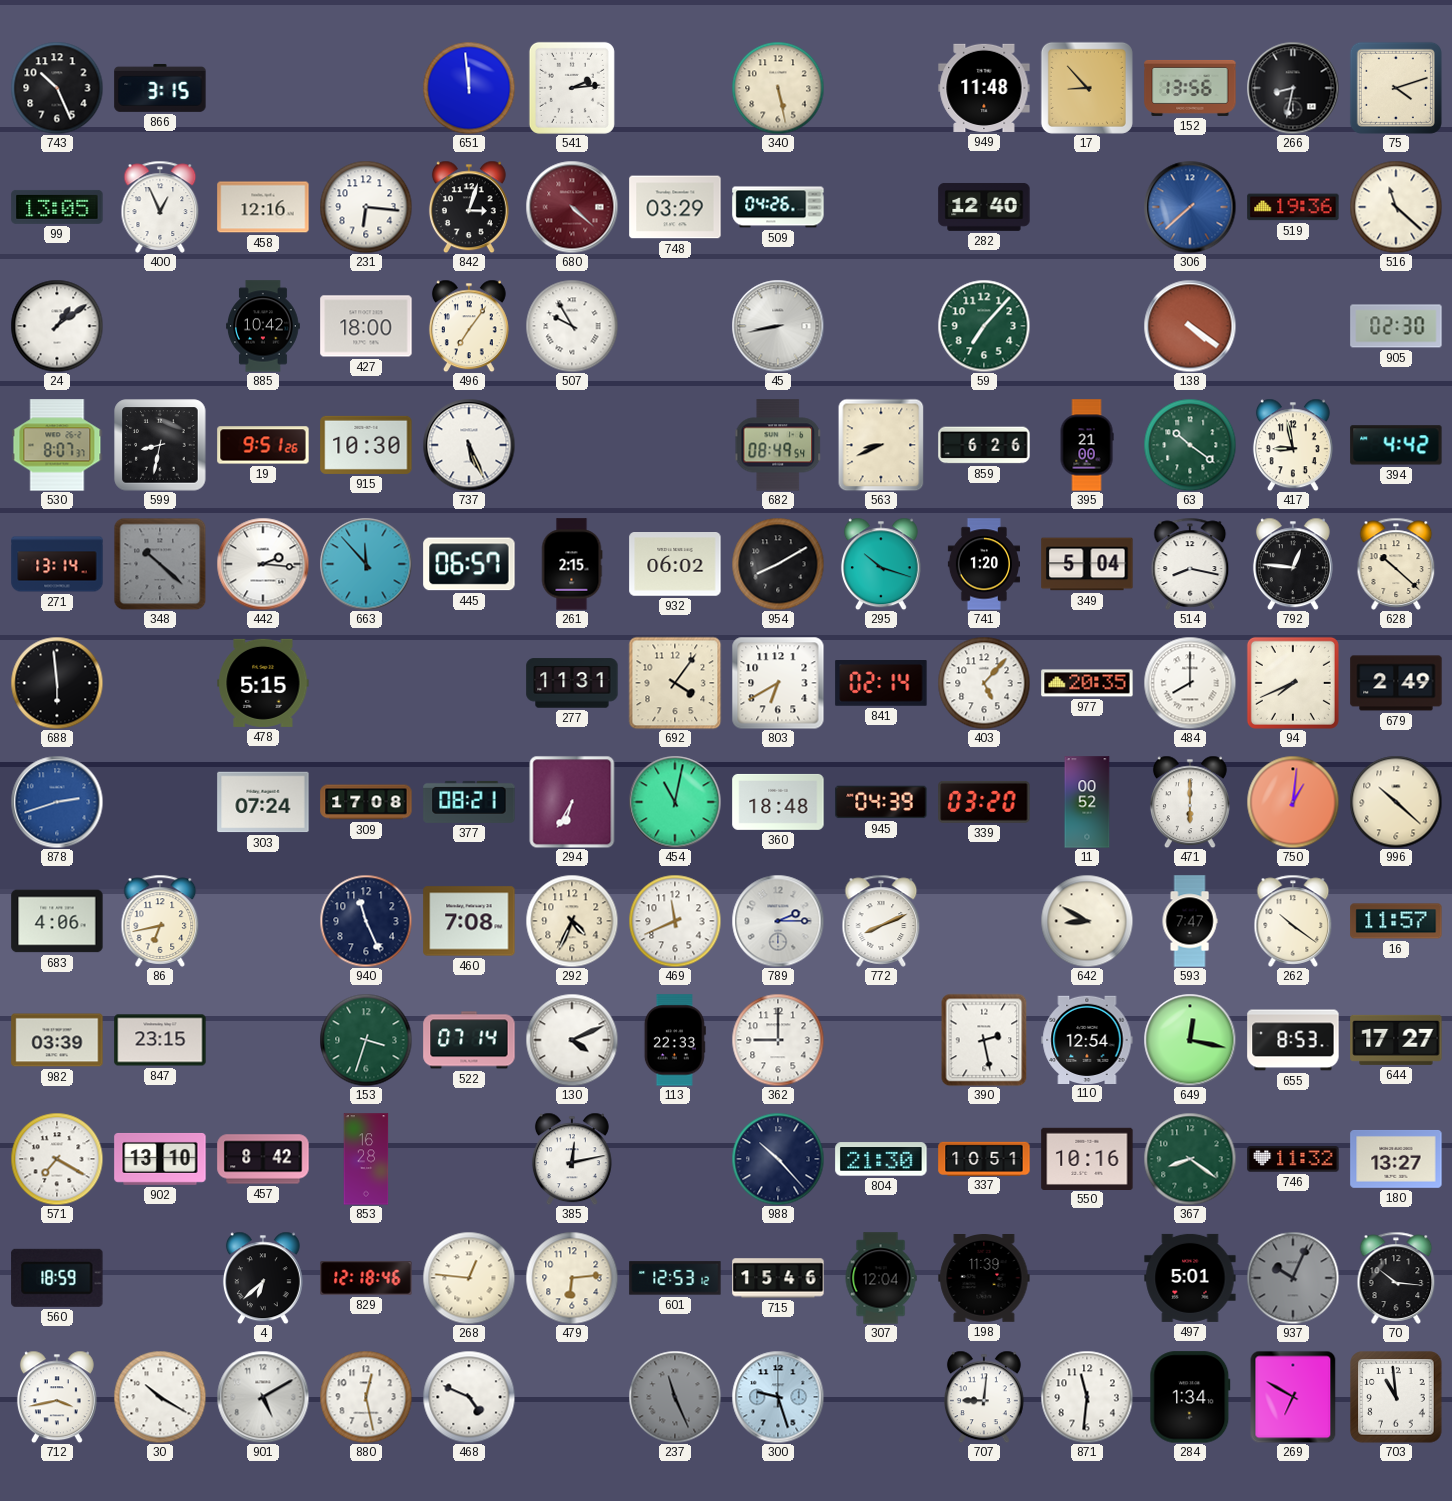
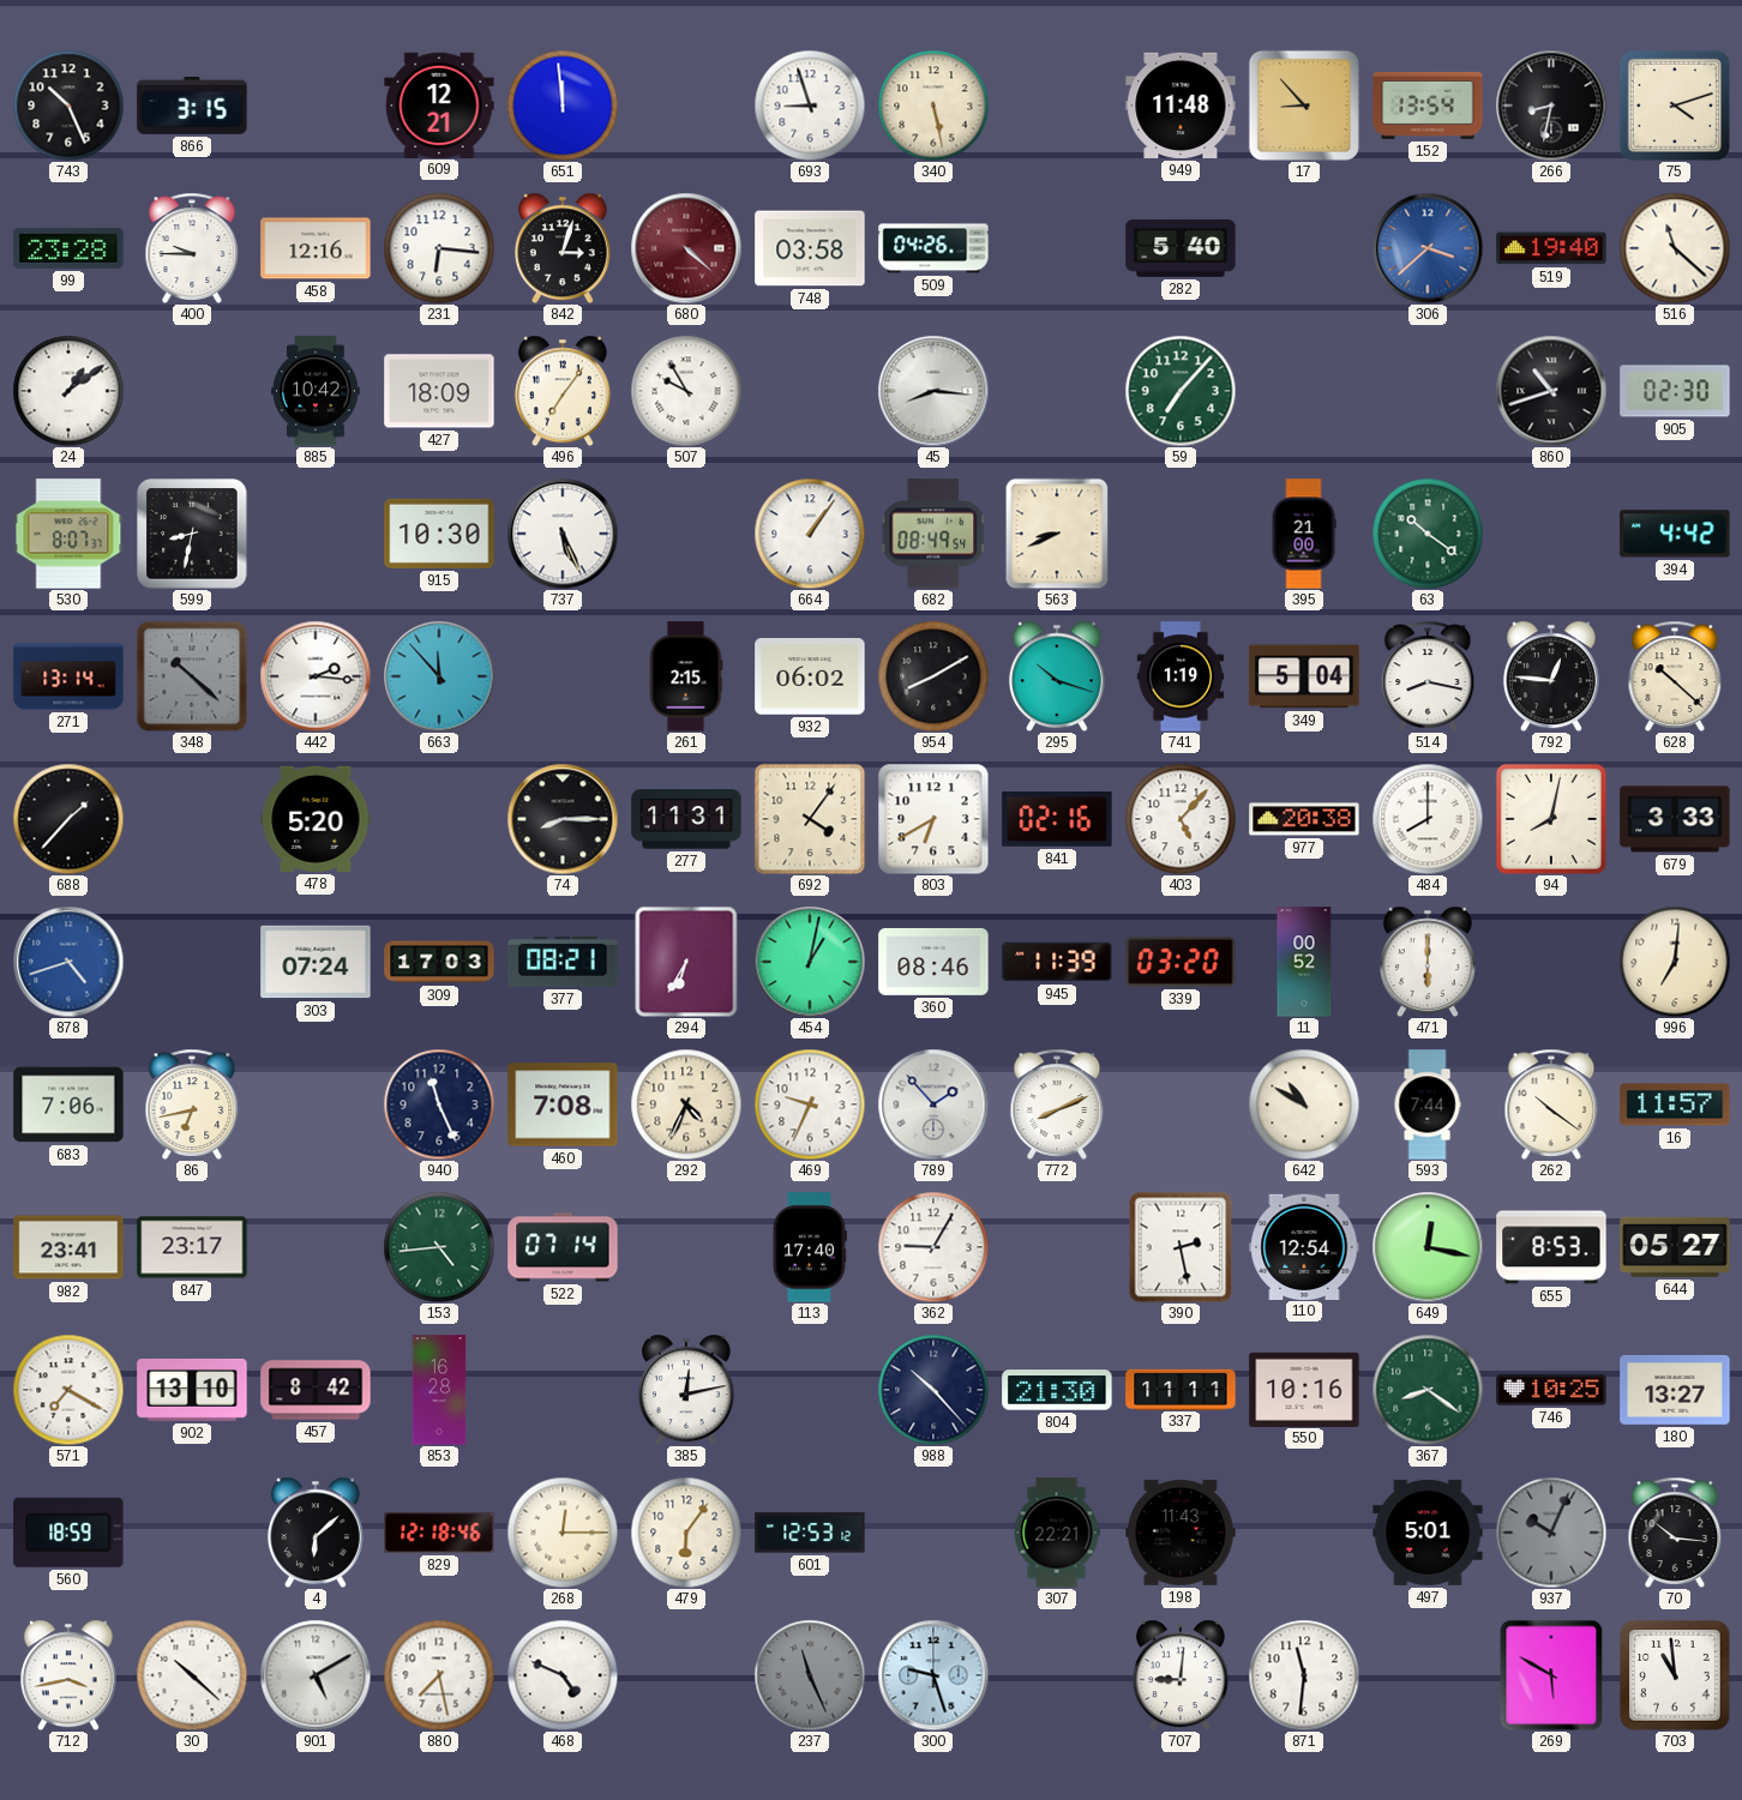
609: none -> 12:21
541: 2:14 -> none
693: none -> 8:57
152: 13:56 -> 13:54
99: 13:05 -> 23:28
400: 12:56 -> 9:45
748: 03:29 -> 03:58
282: 12:40 -> 5:40
306: 7:38 -> 3:38
519: 19:36 -> 19:40
427: 18:00 -> 18:09
45: 8:43 -> 8:16
138: 4:21 -> none
860: none -> 10:42
19: 9:51 -> none
664: none -> 1:06
859: 6:26 -> none
417: 8:58 -> none
445: 06:57 -> none
741: 1:20 -> 1:19
688: 5:59 -> 1:37
478: 5:15 -> 5:20
74: none -> 8:15
841: 02:14 -> 02:16
977: 20:35 -> 20:38
94: 7:41 -> 8:02
679: 2:49 -> 3:33
878: 2:42 -> 4:42
309: 17:08 -> 17:03
454: 11:02 -> 1:02
360: 18:48 -> 08:46
945: 04:39 -> 11:39
750: 1:01 -> none
996: 10:22 -> 7:01
683: 4:06 -> 7:06
469: 11:41 -> 9:34
789: 2:15 -> 1:53
642: 8:50 -> 10:50
593: 7:47 -> 7:44
982: 03:39 -> 23:41
847: 23:15 -> 23:17
153: 3:33 -> 4:44
130: 4:11 -> none
113: 22:33 -> 17:40
362: 9:00 -> 9:05
644: 17:27 -> 05:27
337: 10:51 -> 11:11
746: 11:32 -> 10:25
4: 6:38 -> 6:08
268: 12:46 -> 12:15
479: 6:14 -> 6:06
715: 15:46 -> none
307: 12:04 -> 22:21
198: 11:39 -> 11:43
30: 10:20 -> 10:22
880: 12:28 -> 7:28
284: 1:34 -> none
269: 6:50 -> 5:50
